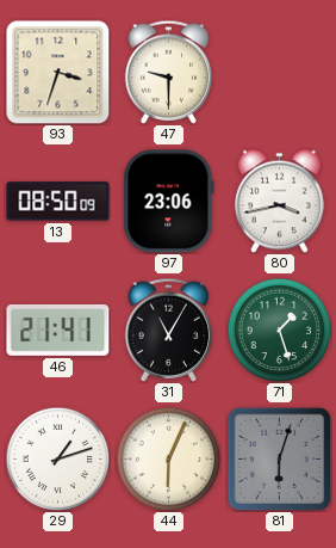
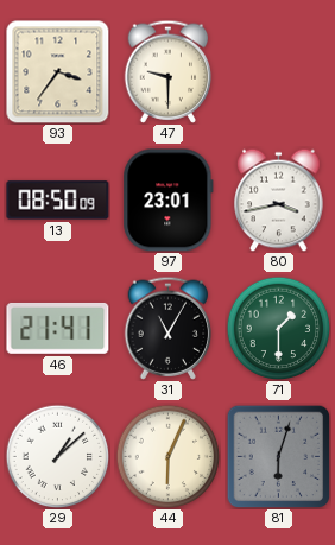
93: 3:33 -> 3:36
97: 23:06 -> 23:01
71: 1:27 -> 1:30
29: 1:12 -> 1:08
